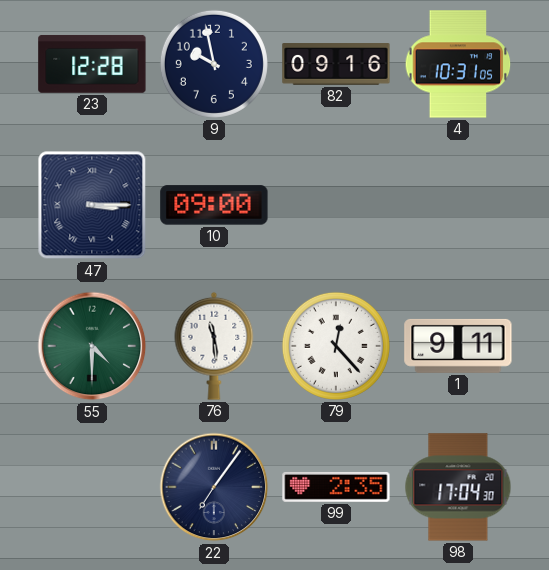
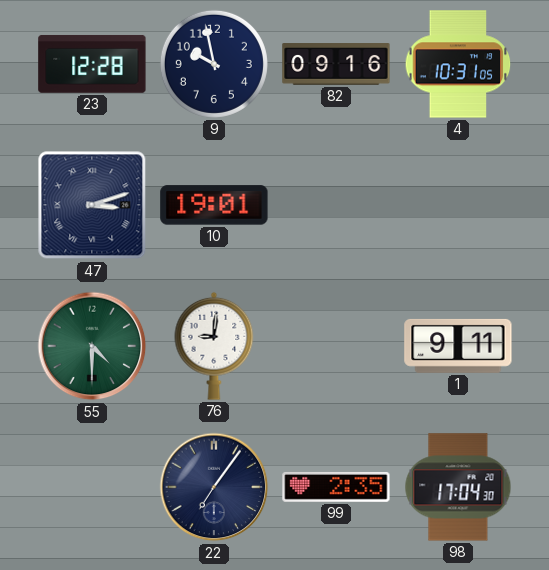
47: 3:15 -> 3:12
10: 09:00 -> 19:01
76: 11:29 -> 9:01
79: 12:23 -> none
